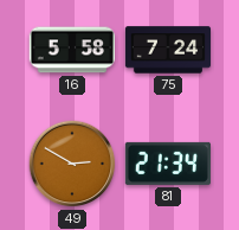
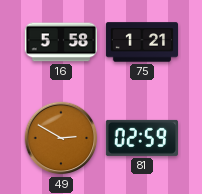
75: 7:24 -> 1:21
81: 21:34 -> 02:59
